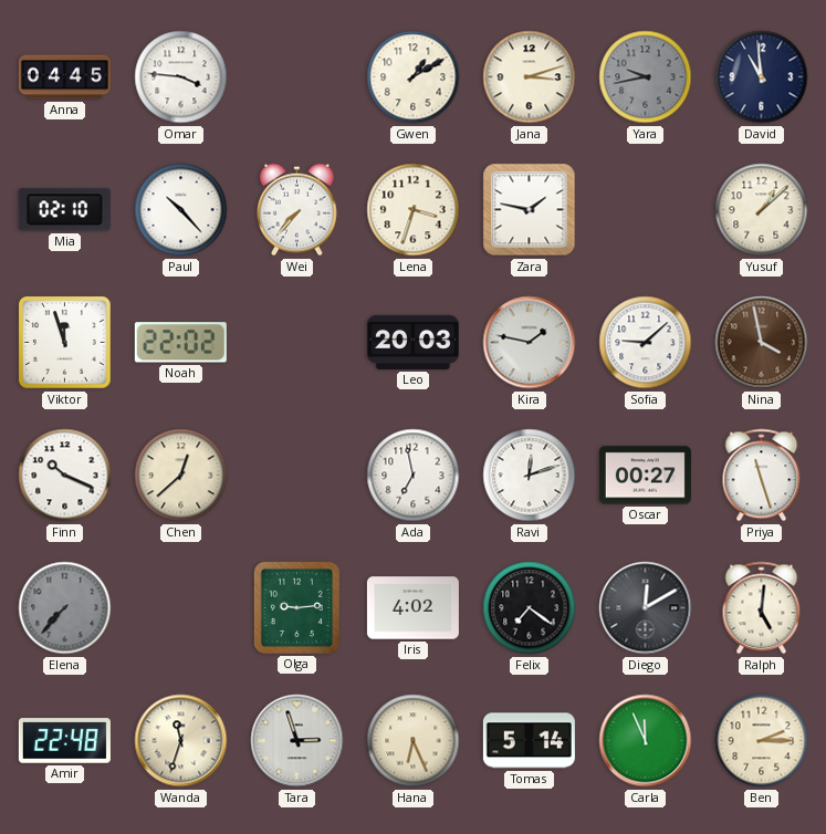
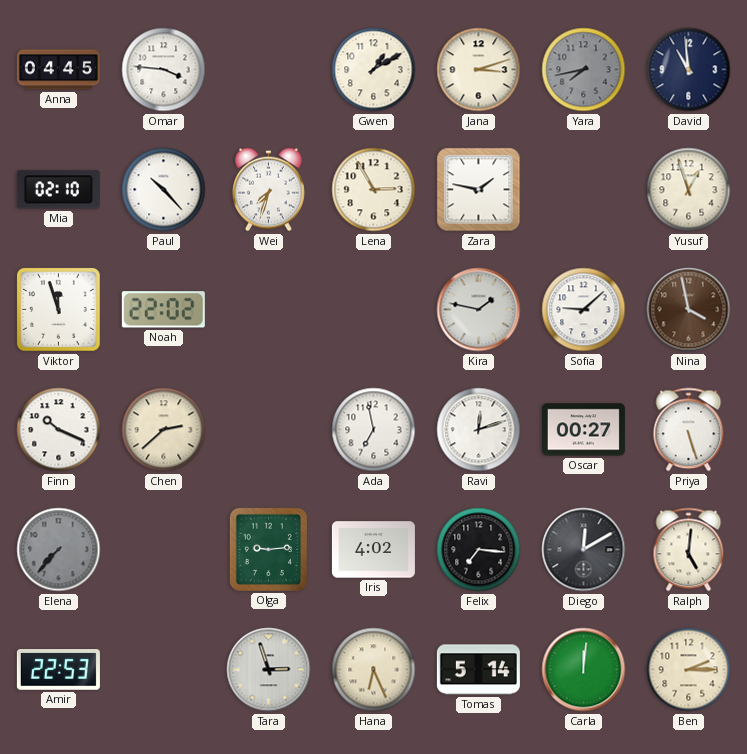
Yara: 9:43 -> 7:43
Wei: 7:37 -> 7:33
Lena: 3:33 -> 2:55
Yusuf: 1:08 -> 12:57
Leo: 20:03 -> none
Chen: 12:38 -> 2:38
Priya: 11:27 -> 5:27
Felix: 7:21 -> 7:16
Amir: 22:48 -> 22:53
Wanda: 11:33 -> none
Carla: 11:56 -> 12:01
